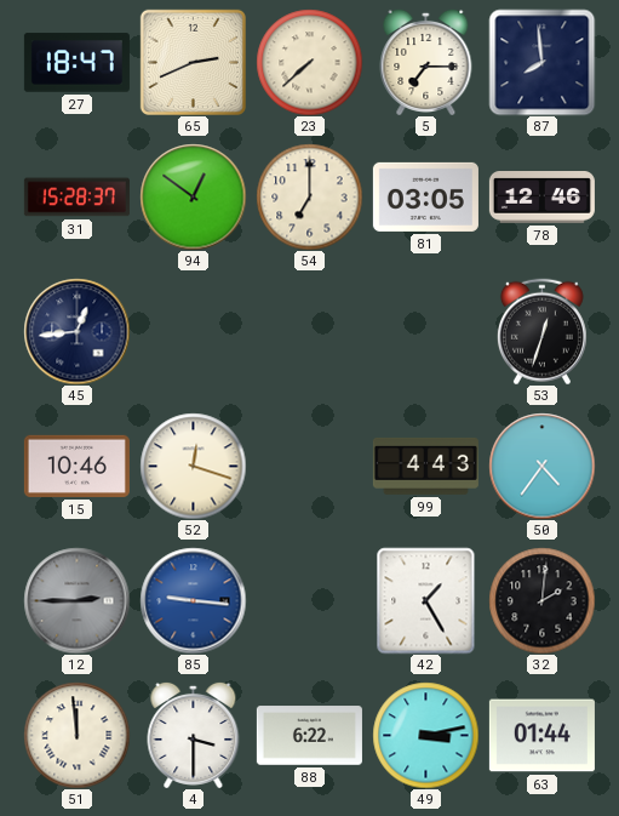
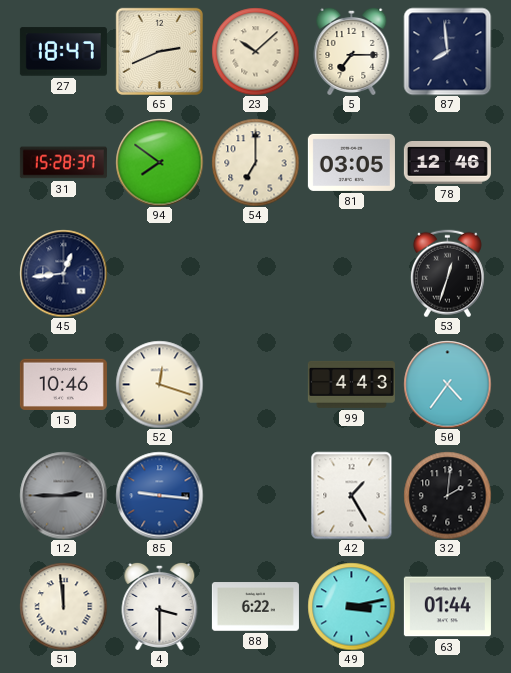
23: 7:38 -> 10:08
94: 12:51 -> 7:51
